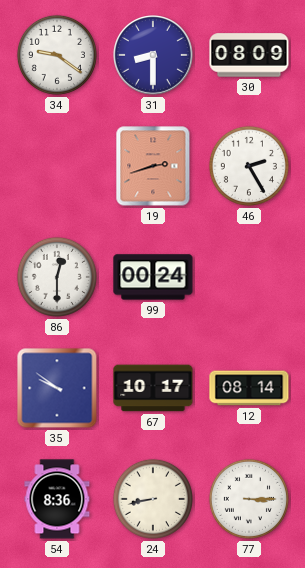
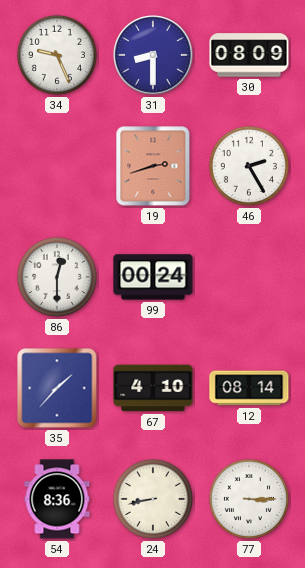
34: 9:21 -> 9:26
35: 9:51 -> 1:37
67: 10:17 -> 4:10
